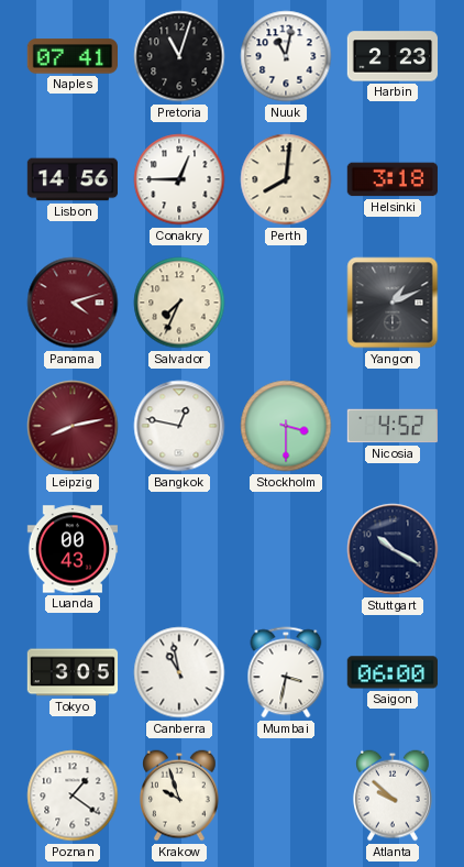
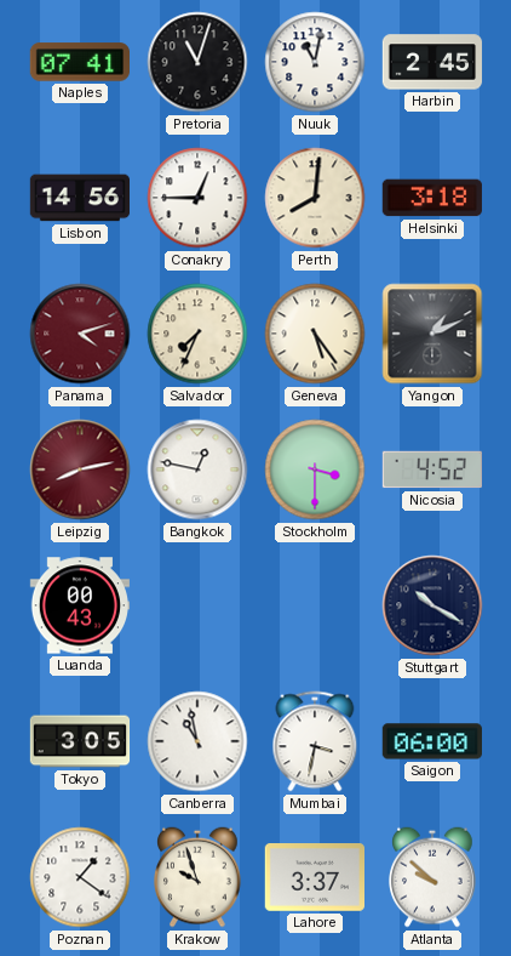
Harbin: 2:23 -> 2:45
Geneva: none -> 5:24
Lahore: none -> 3:37
